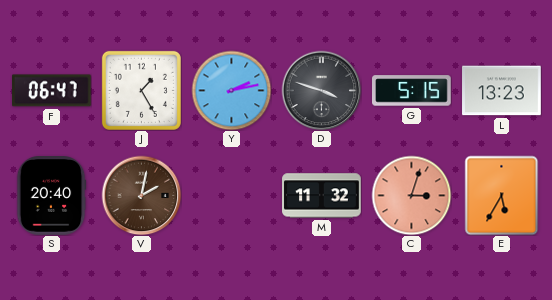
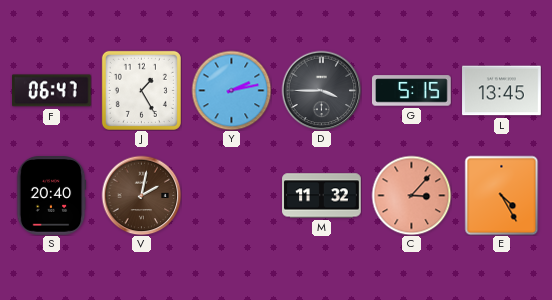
D: 3:48 -> 3:45
L: 13:23 -> 13:45
C: 3:03 -> 3:07
E: 5:35 -> 4:25
